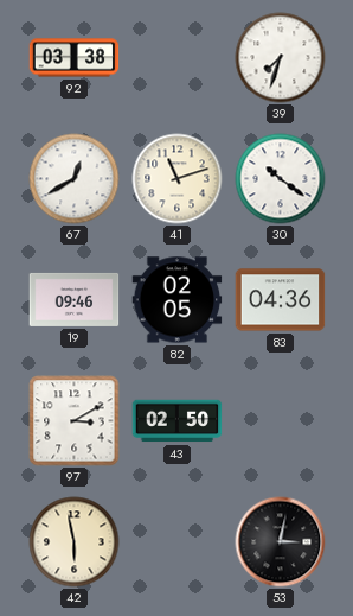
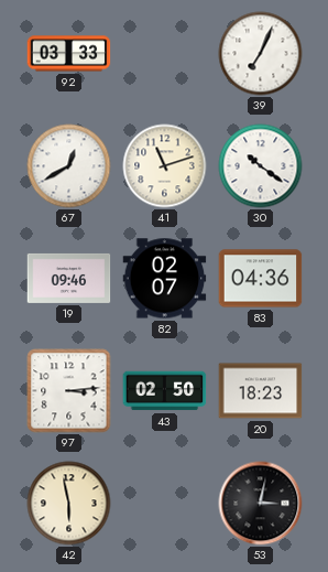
92: 03:38 -> 03:33
39: 7:33 -> 7:04
82: 02:05 -> 02:07
97: 3:10 -> 3:14
20: none -> 18:23
